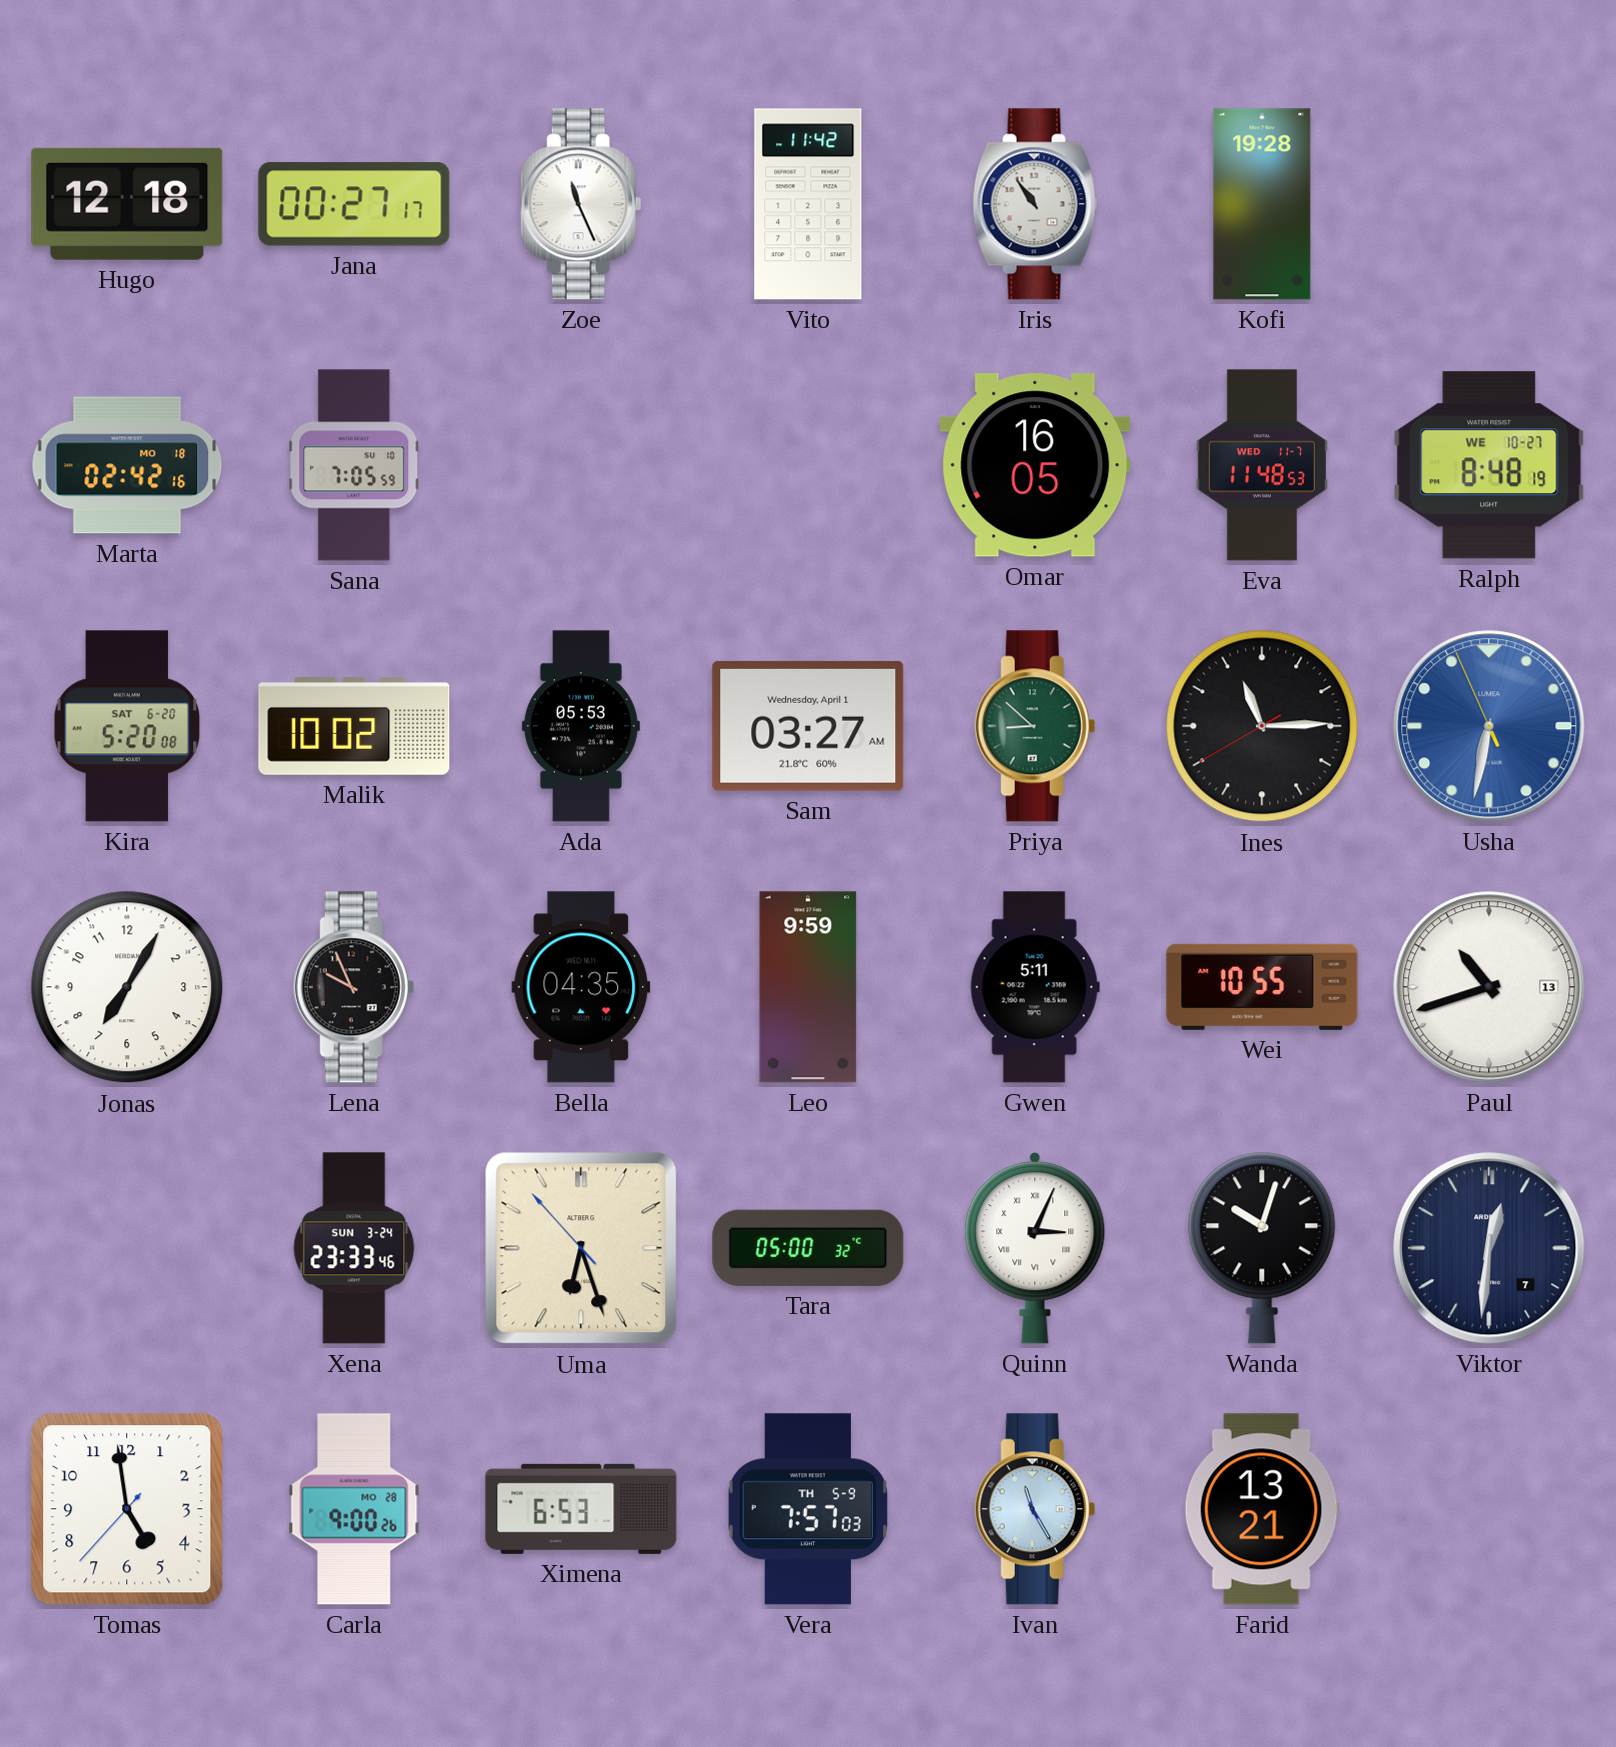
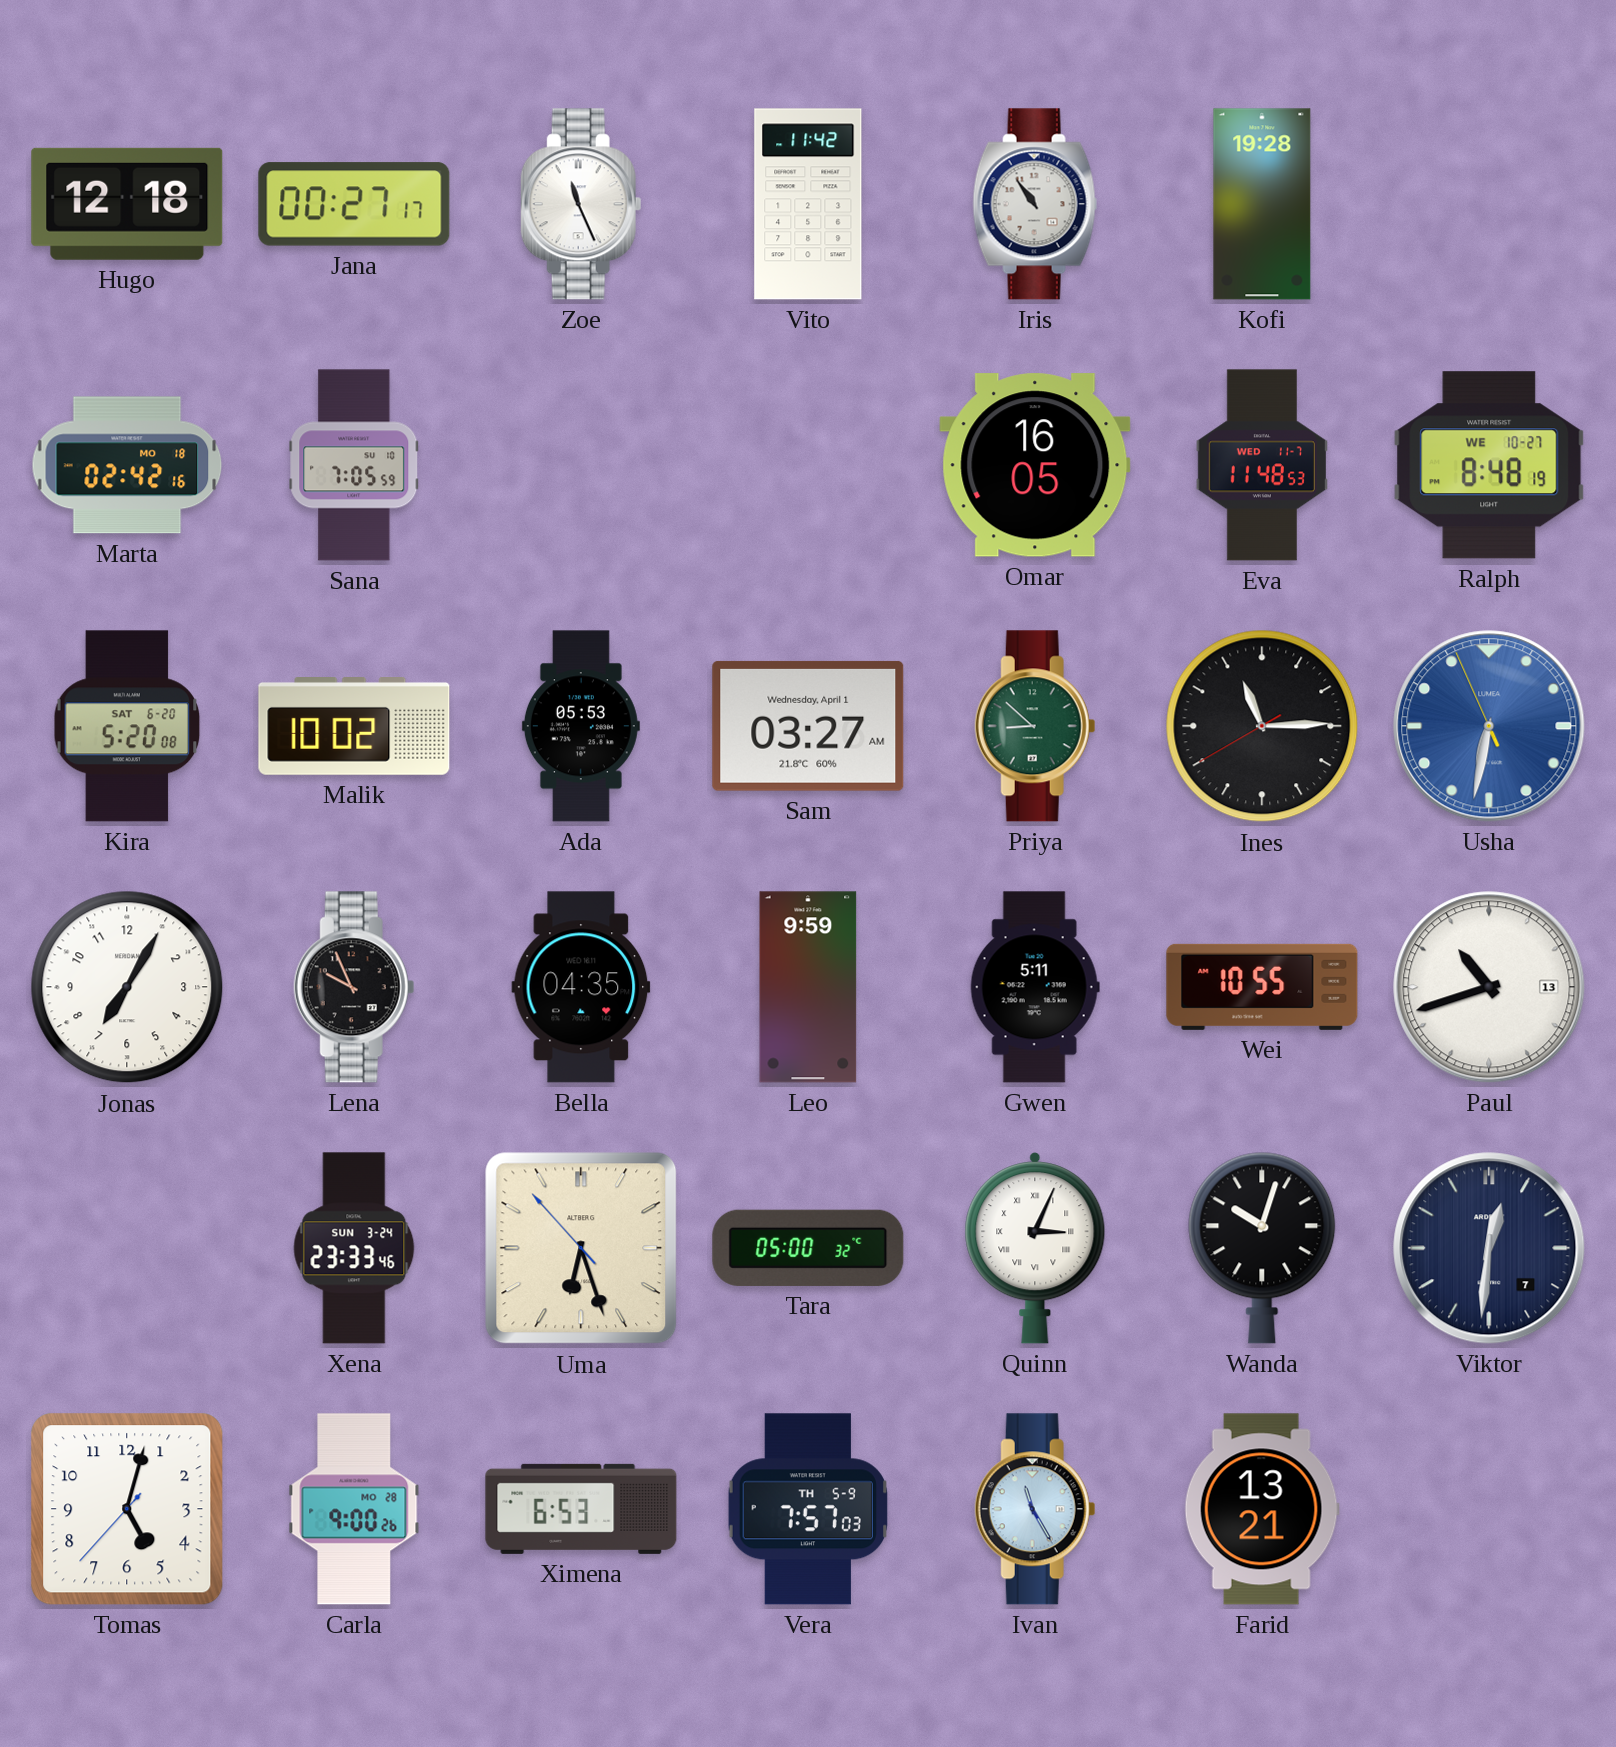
Tomas: 4:58 -> 5:02
